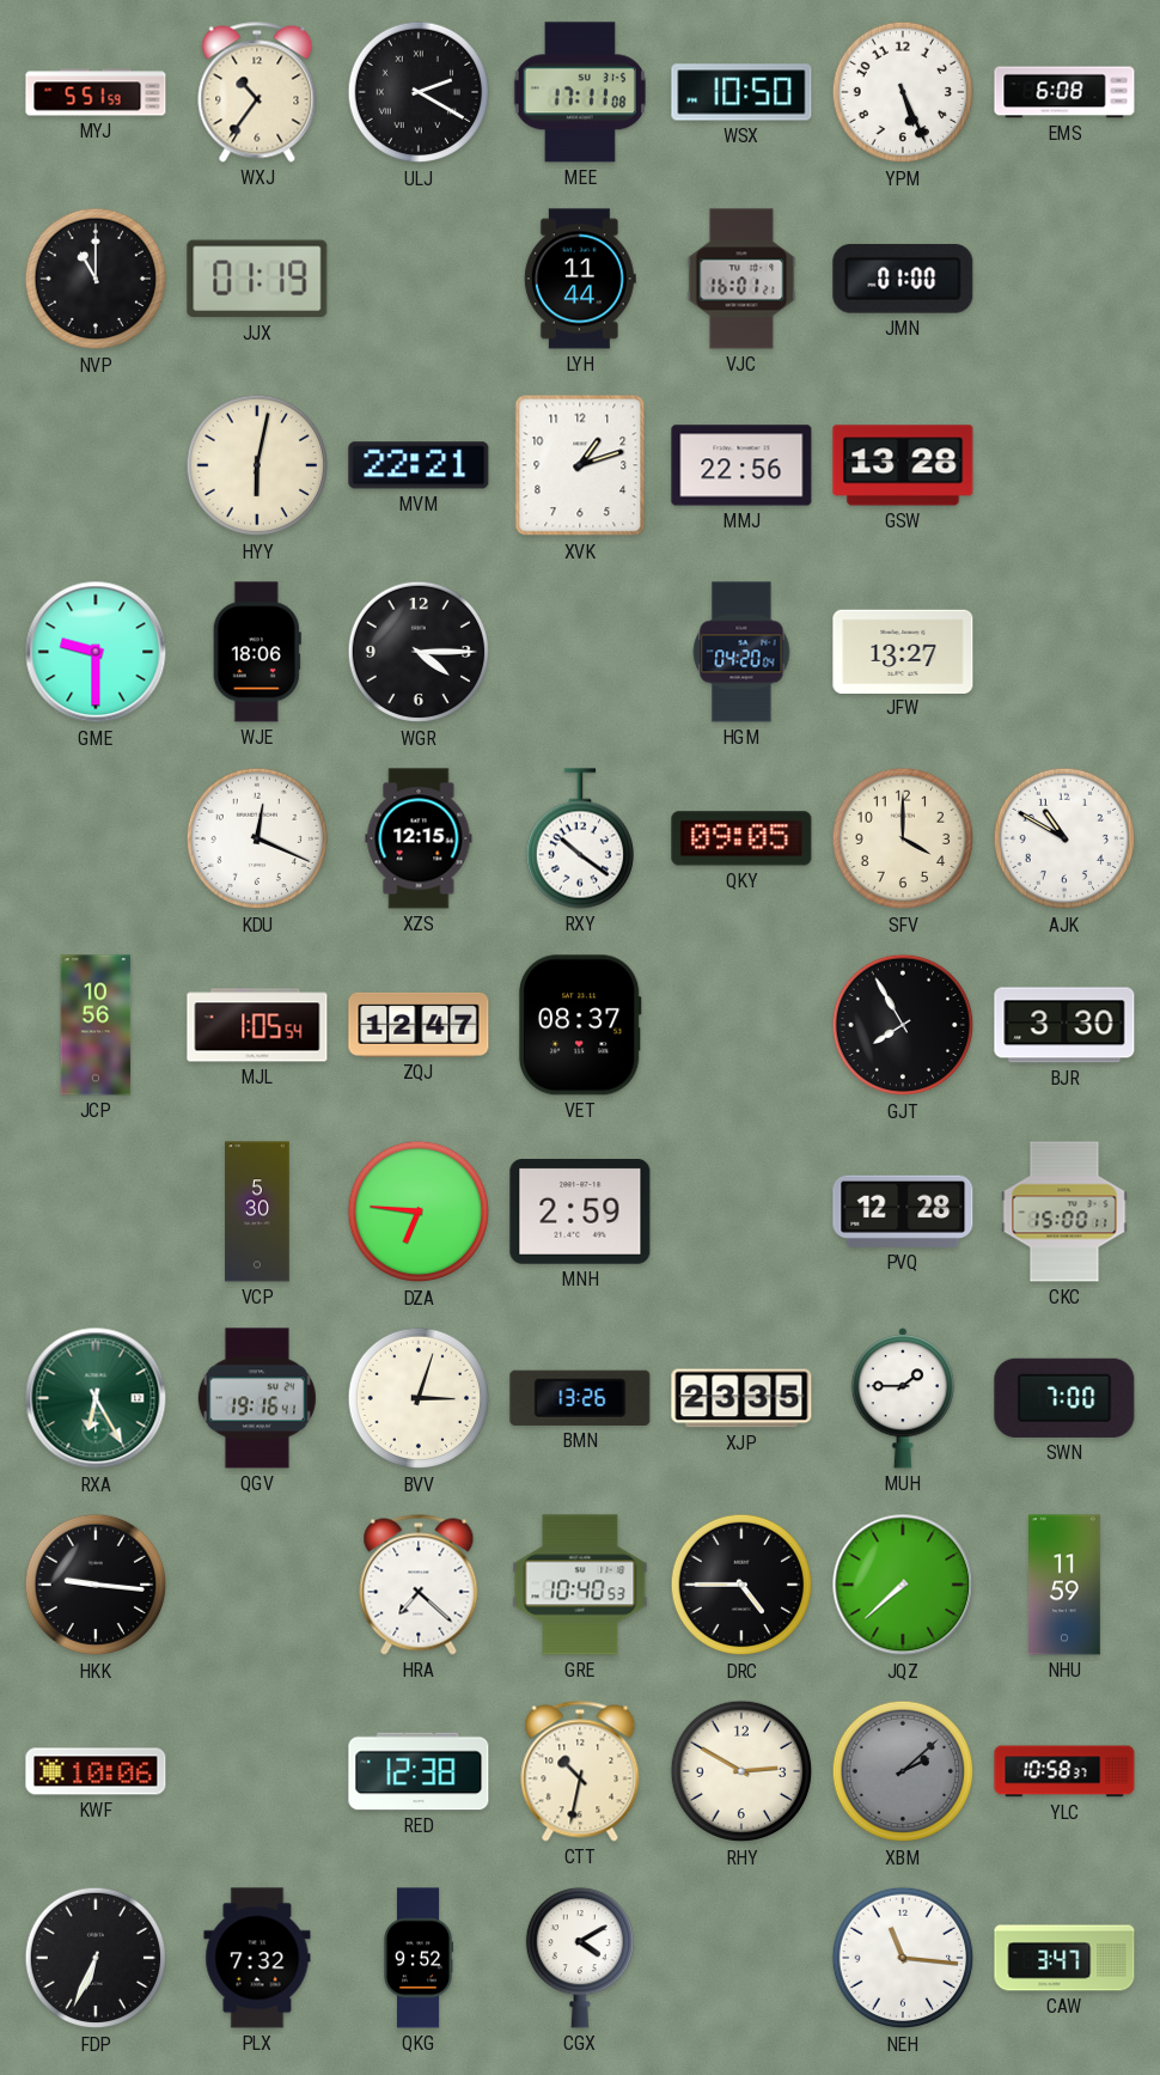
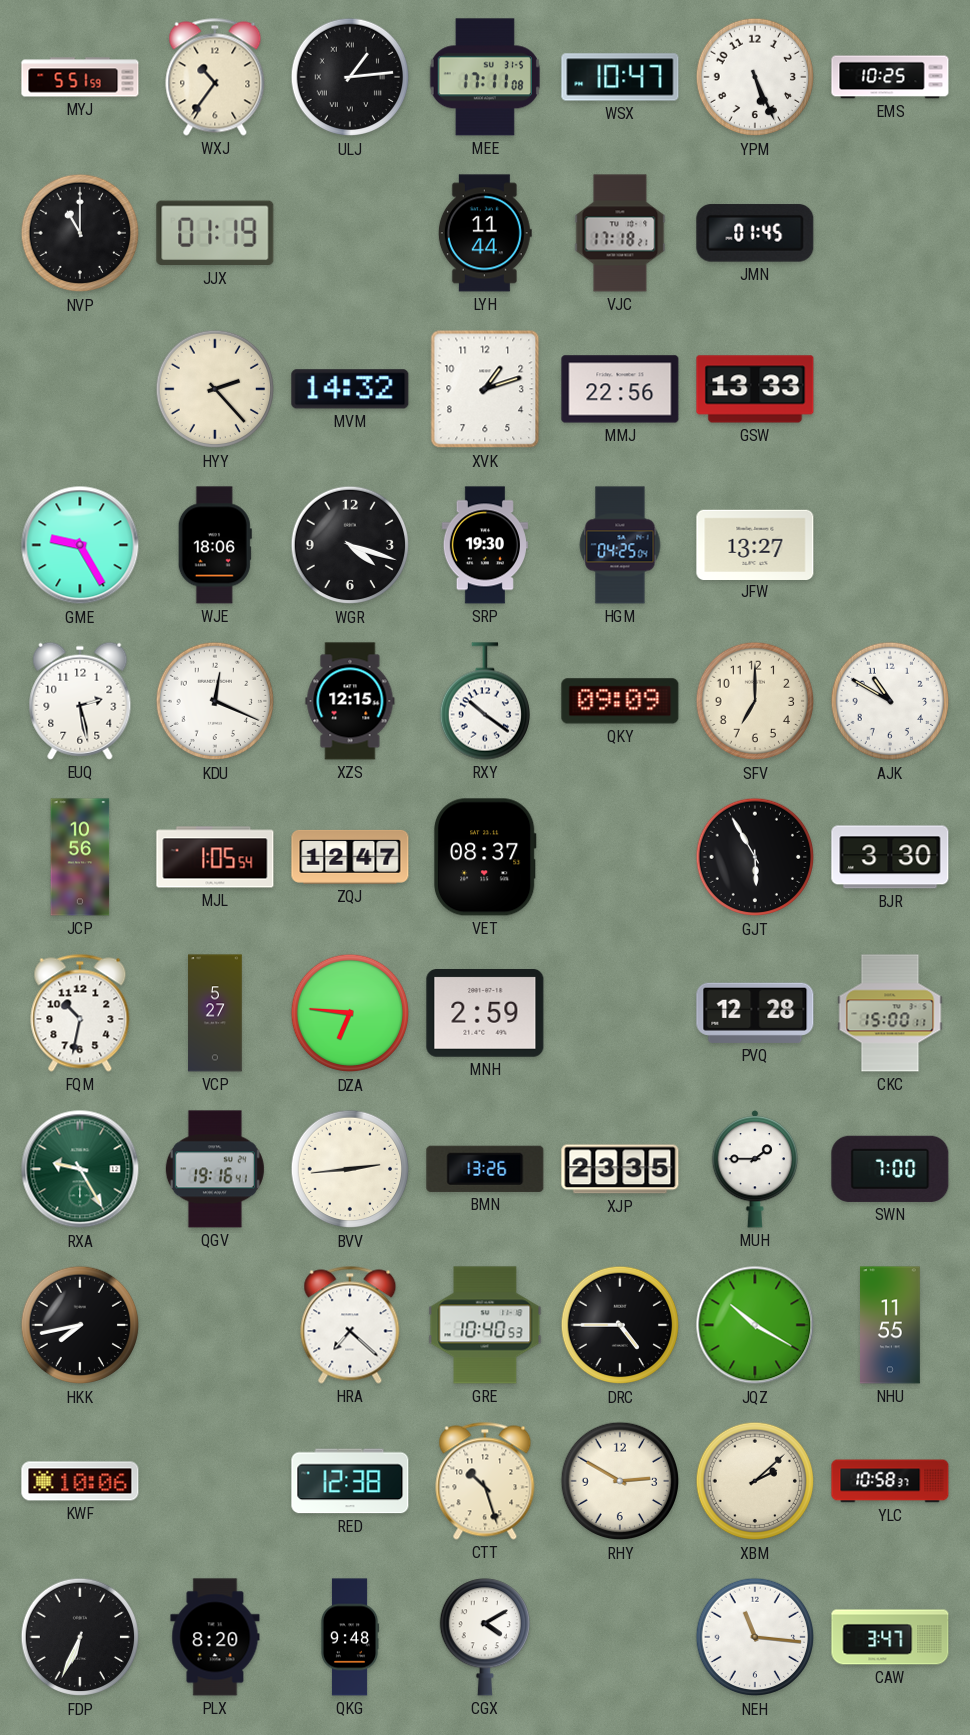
ULJ: 2:20 -> 1:14
WSX: 10:50 -> 10:47
EMS: 6:08 -> 10:25
VJC: 16:01 -> 17:18
JMN: 01:00 -> 01:45
HYY: 6:02 -> 2:23
MVM: 22:21 -> 14:32
GSW: 13:28 -> 13:33
GME: 9:30 -> 9:25
WGR: 4:15 -> 4:18
SRP: none -> 19:30
HGM: 04:20 -> 04:25
EUQ: none -> 2:28
QKY: 09:05 -> 09:09
SFV: 4:00 -> 7:00
GJT: 7:55 -> 5:55
FQM: none -> 10:32
VCP: 5:30 -> 5:27
RXA: 6:25 -> 9:25
BVV: 3:03 -> 2:44
HKK: 9:16 -> 7:43
JQZ: 7:38 -> 10:20
NHU: 11:59 -> 11:55
CTT: 10:32 -> 10:27
XBM dial: grey -> cream
PLX: 7:32 -> 8:20
QKG: 9:52 -> 9:48
